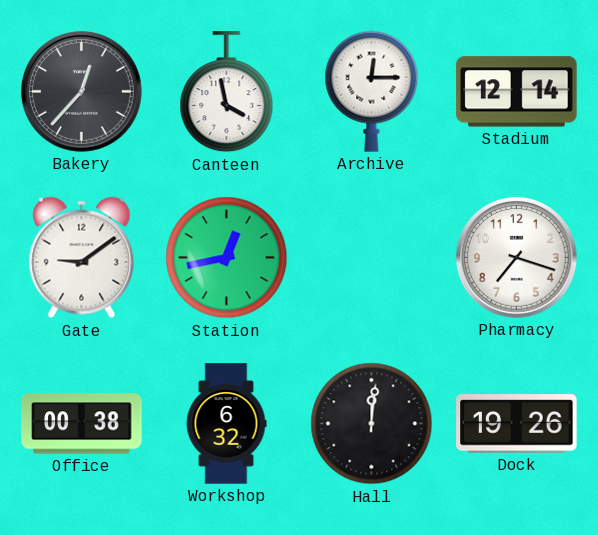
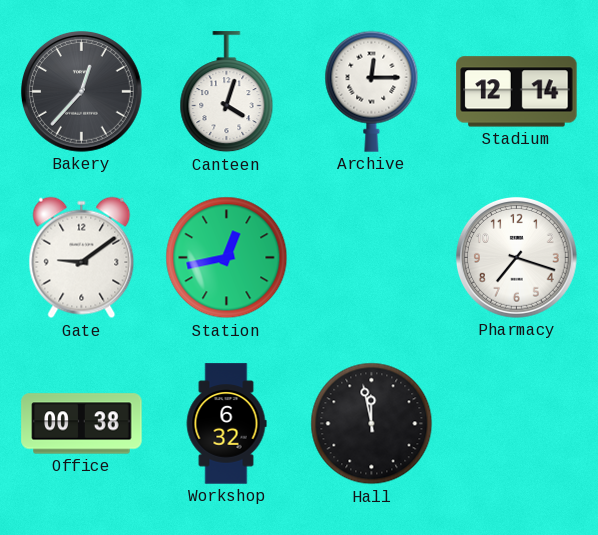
Canteen: 3:58 -> 4:03
Hall: 12:01 -> 11:58
Dock: 19:26 -> none
